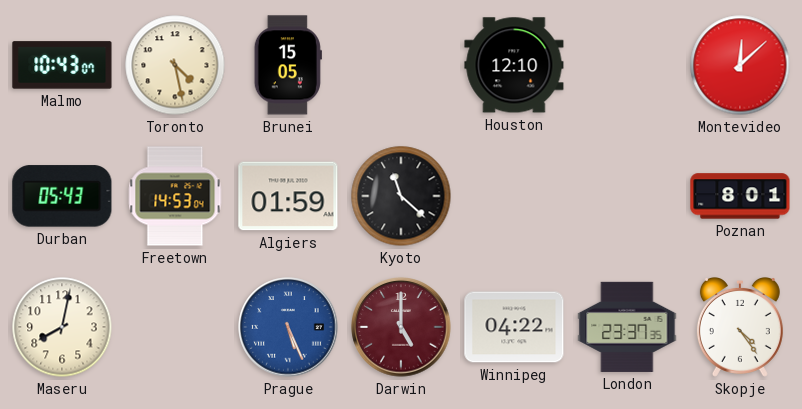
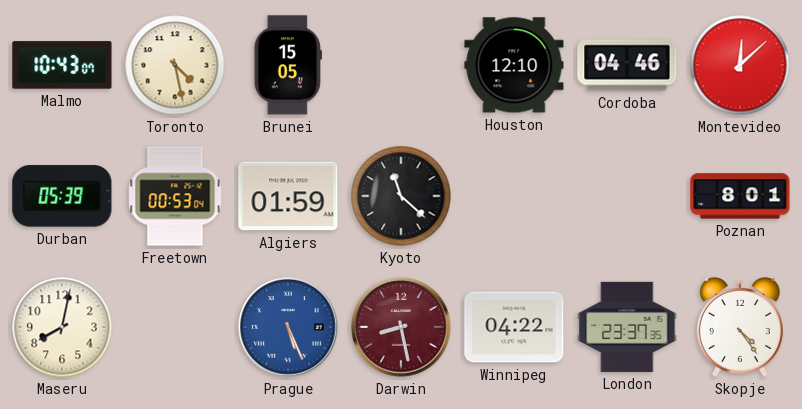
Cordoba: none -> 04:46
Durban: 05:43 -> 05:39
Freetown: 14:53 -> 00:53
Darwin: 5:00 -> 8:28
